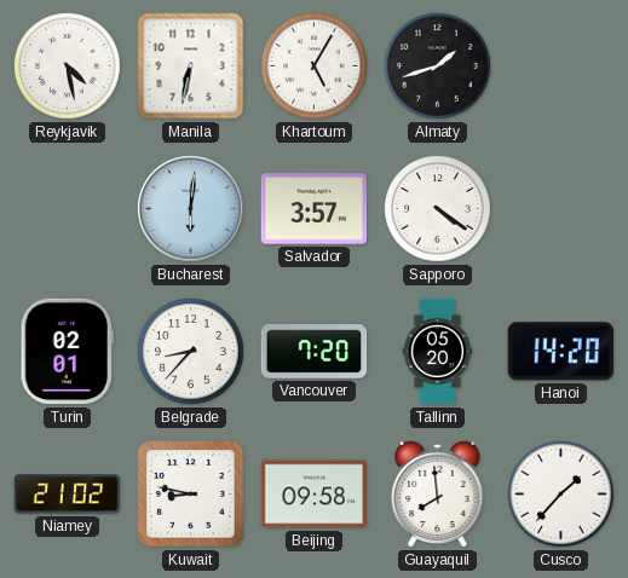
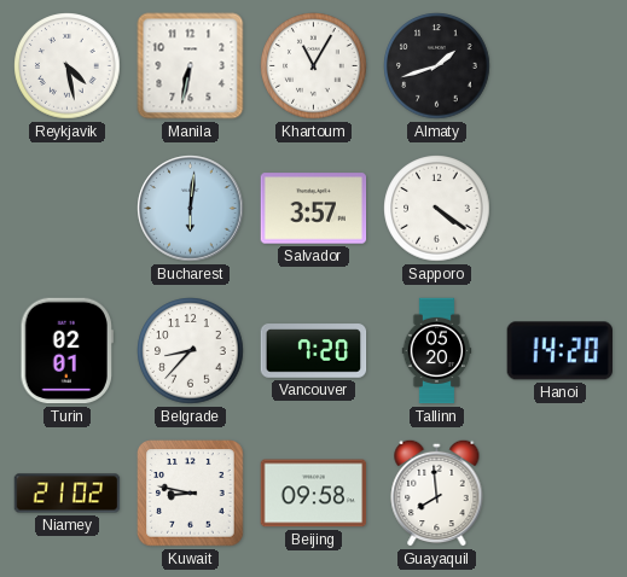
Khartoum: 5:05 -> 11:05
Cusco: 1:37 -> none
